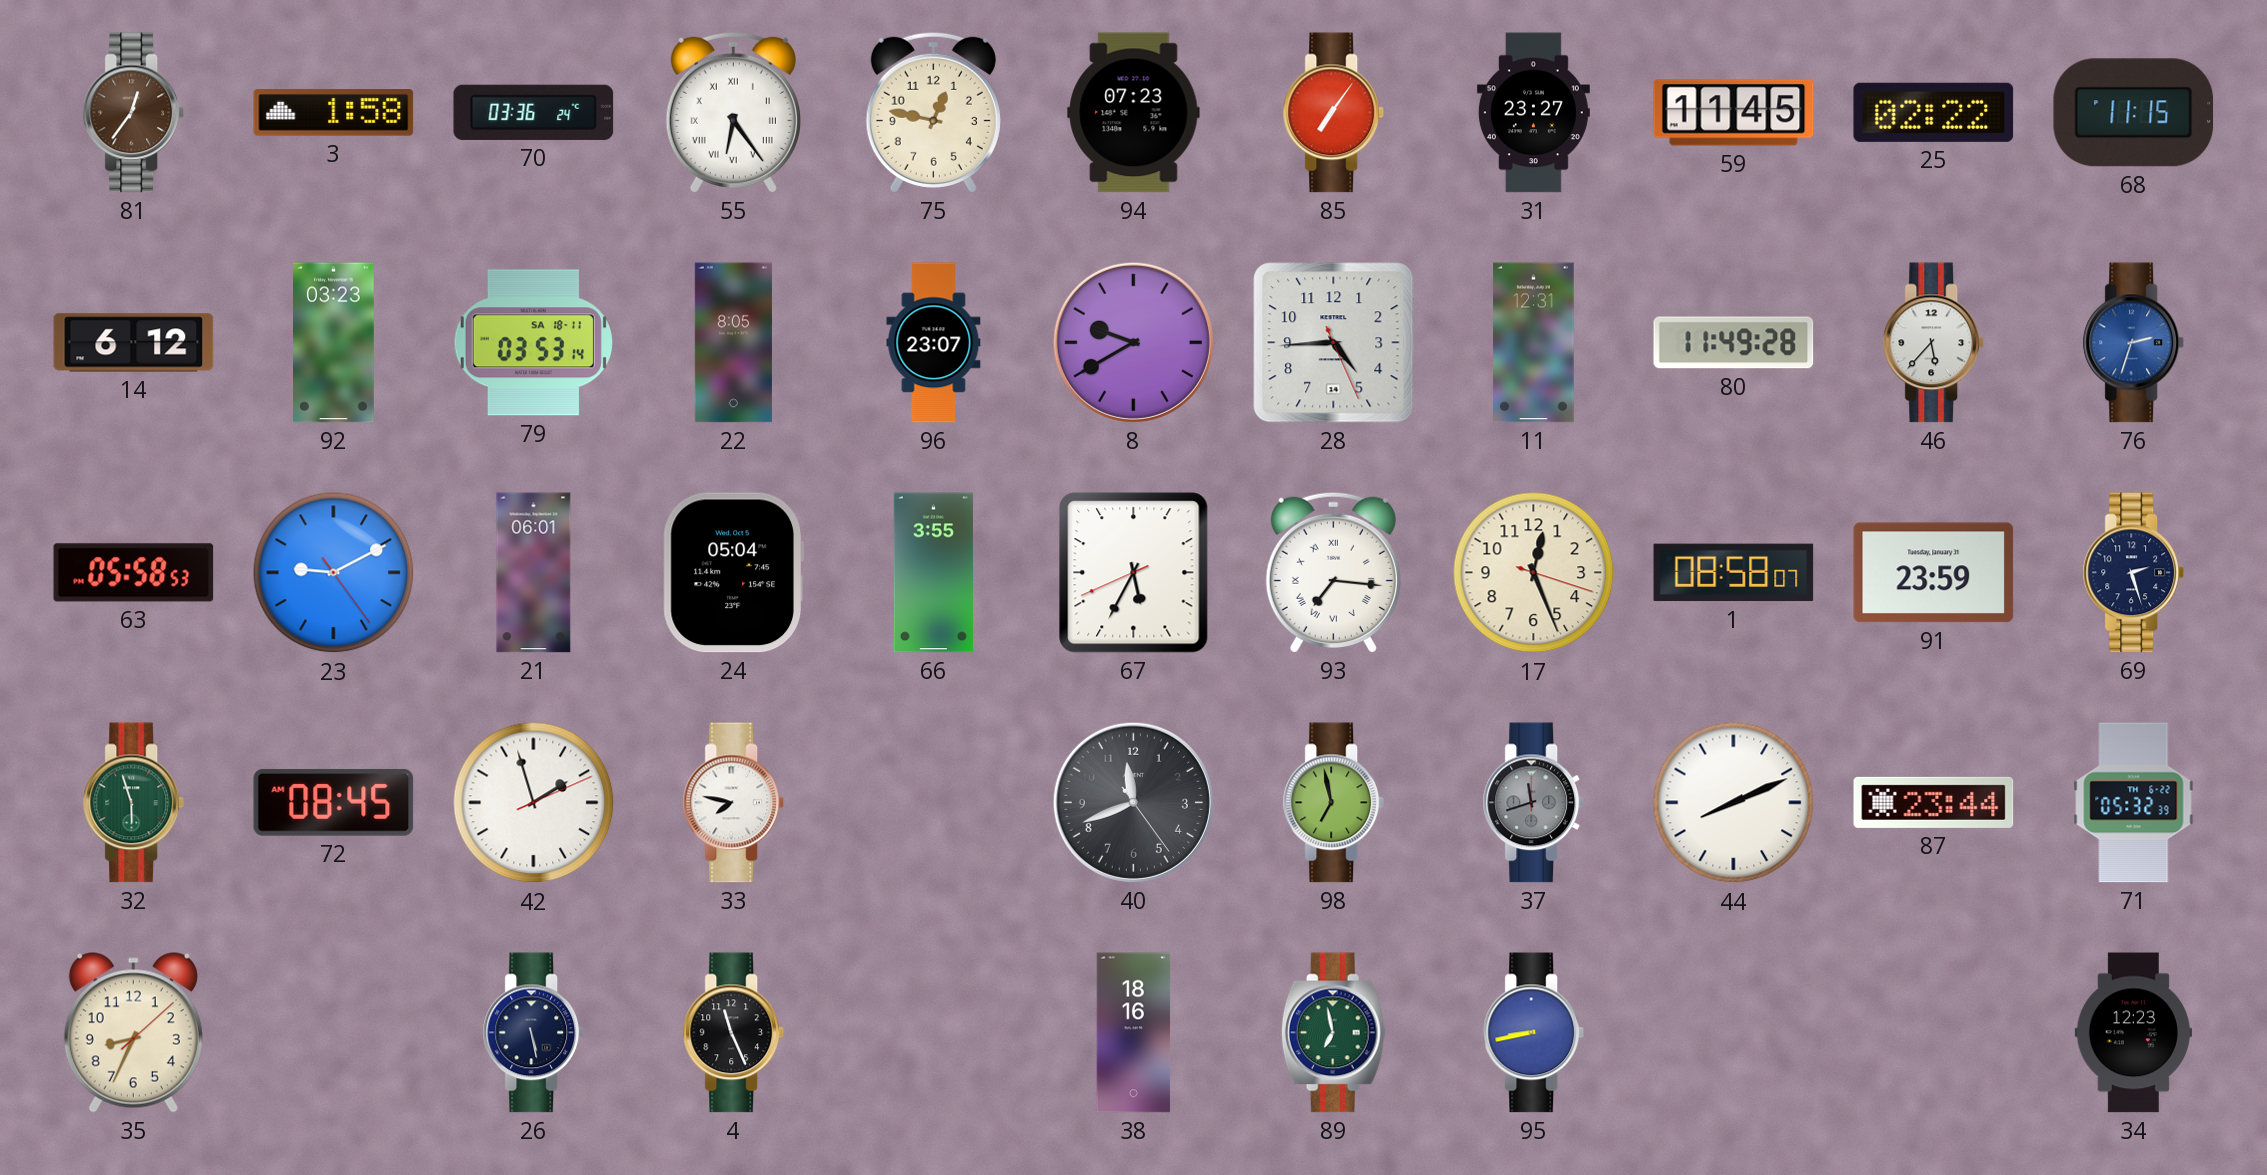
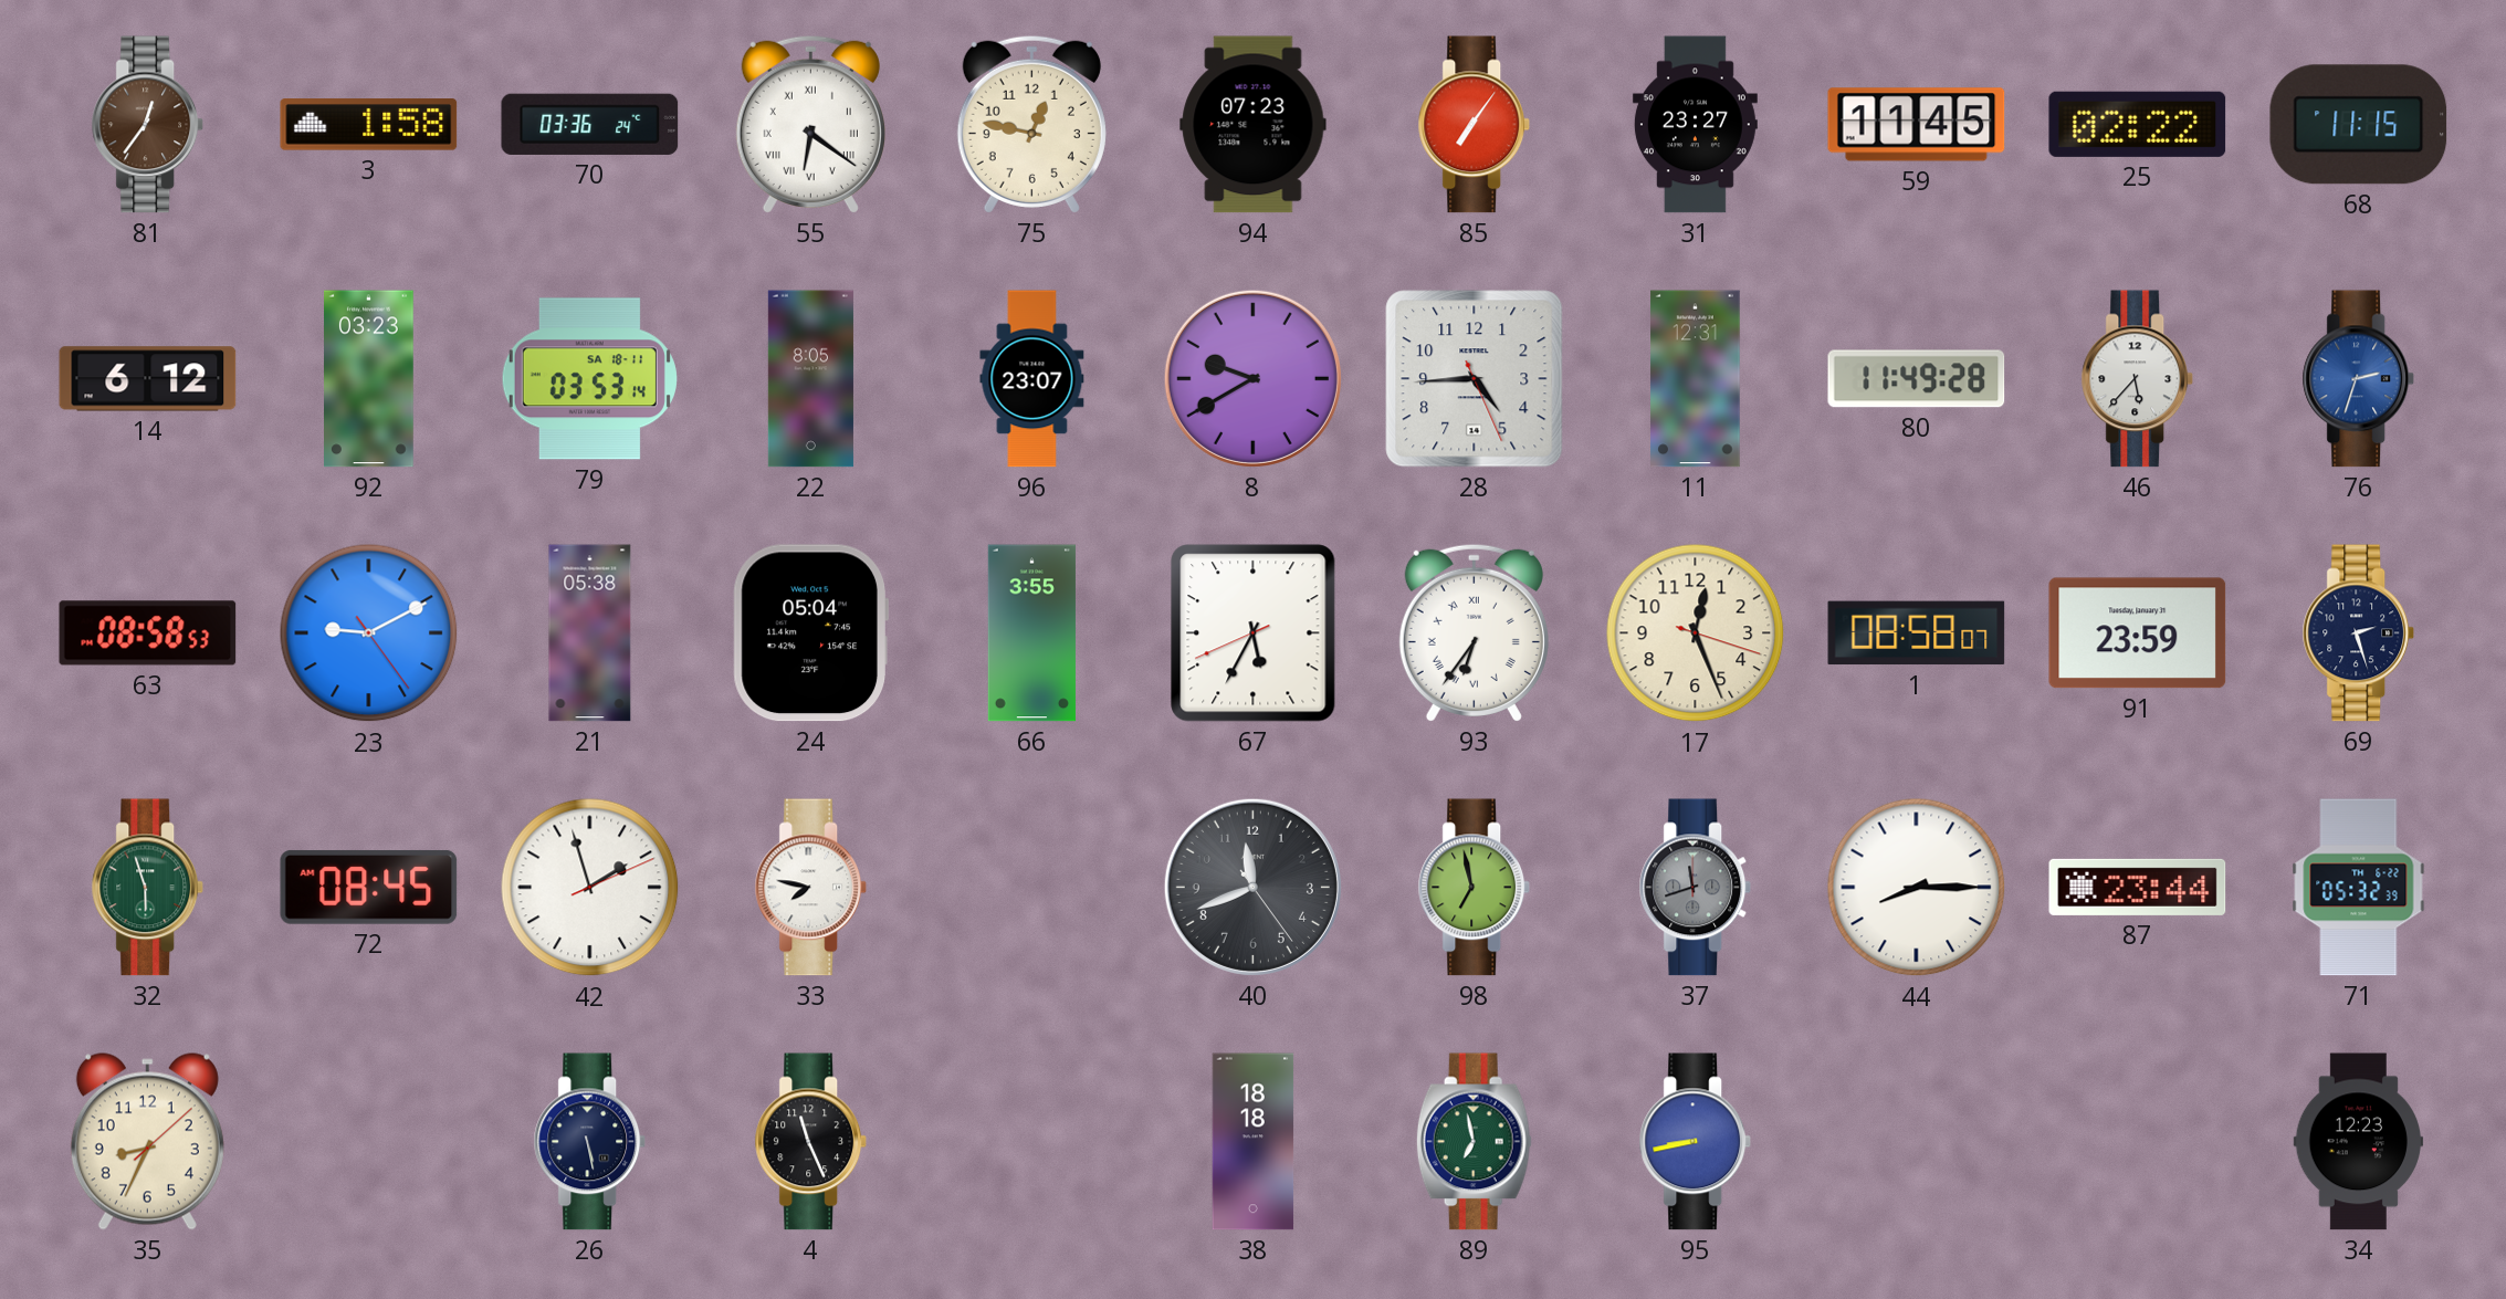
55: 6:24 -> 6:21
63: 05:58 -> 08:58
21: 06:01 -> 05:38
93: 7:16 -> 6:36
44: 8:11 -> 8:15
38: 18:16 -> 18:18
